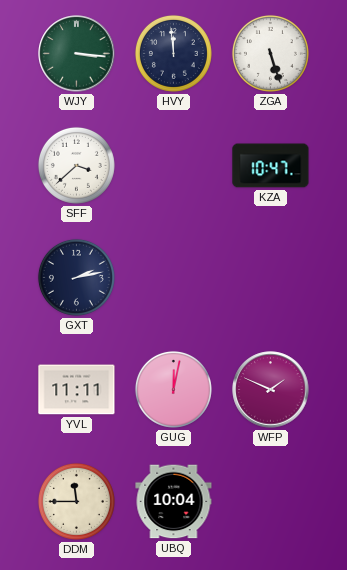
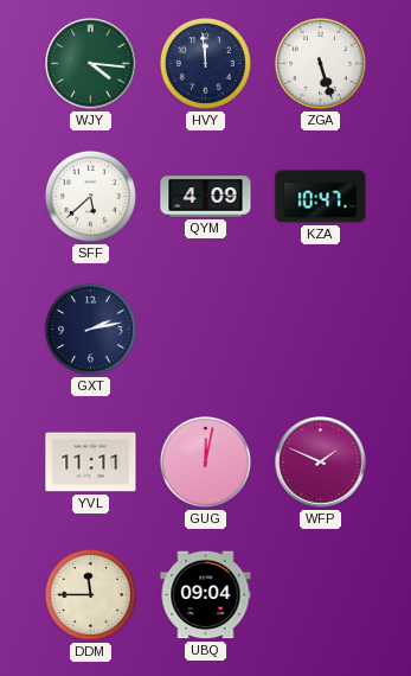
WJY: 3:16 -> 4:16
SFF: 3:38 -> 5:38
QYM: none -> 4:09
UBQ: 10:04 -> 09:04
